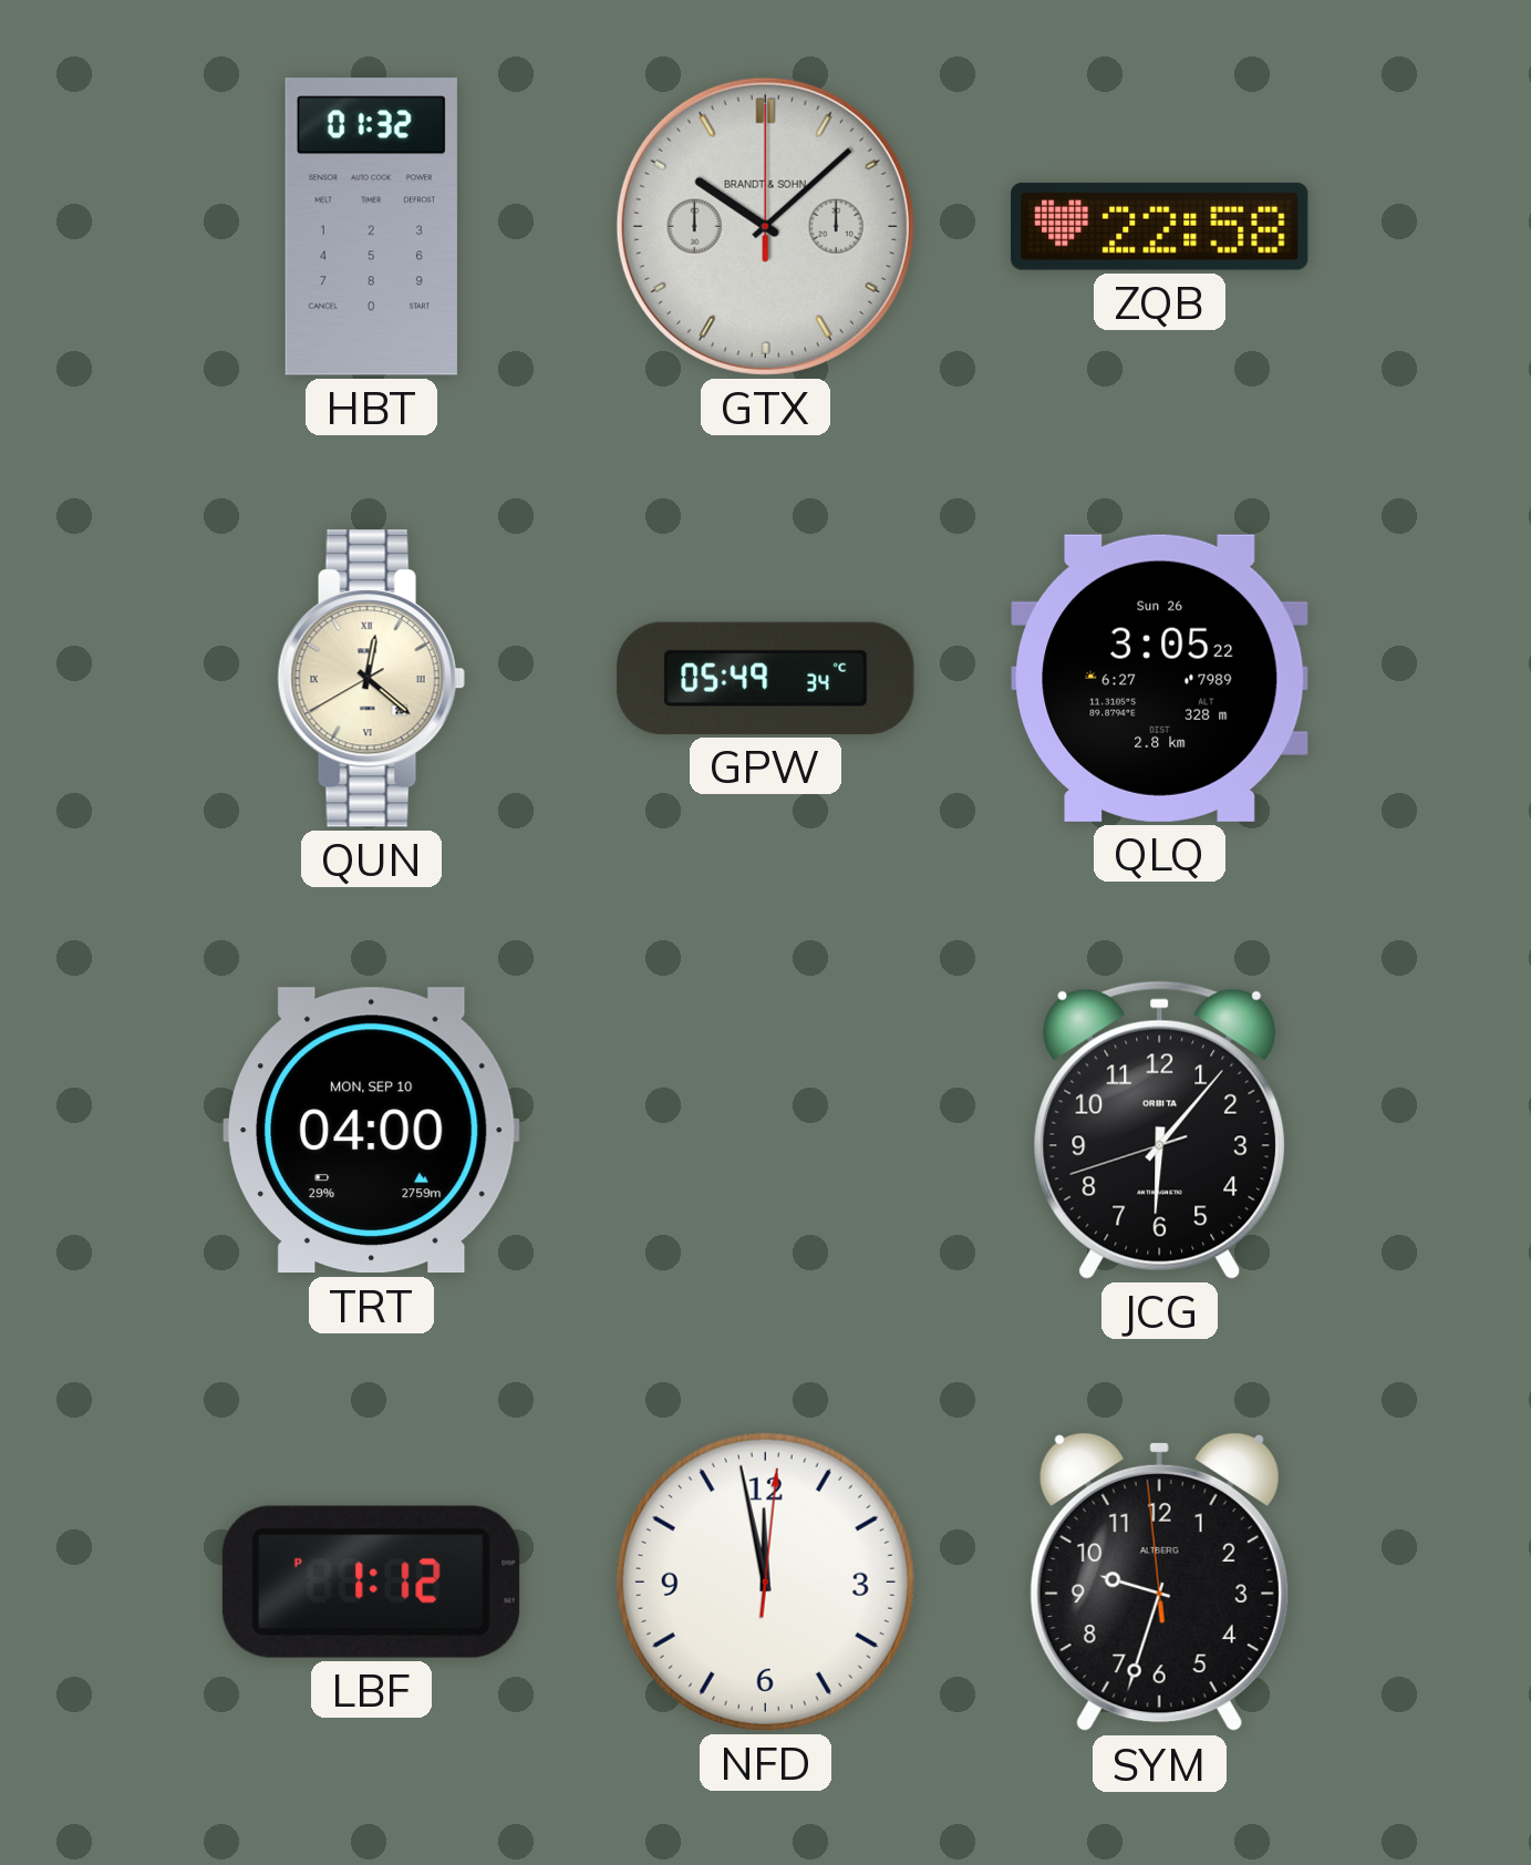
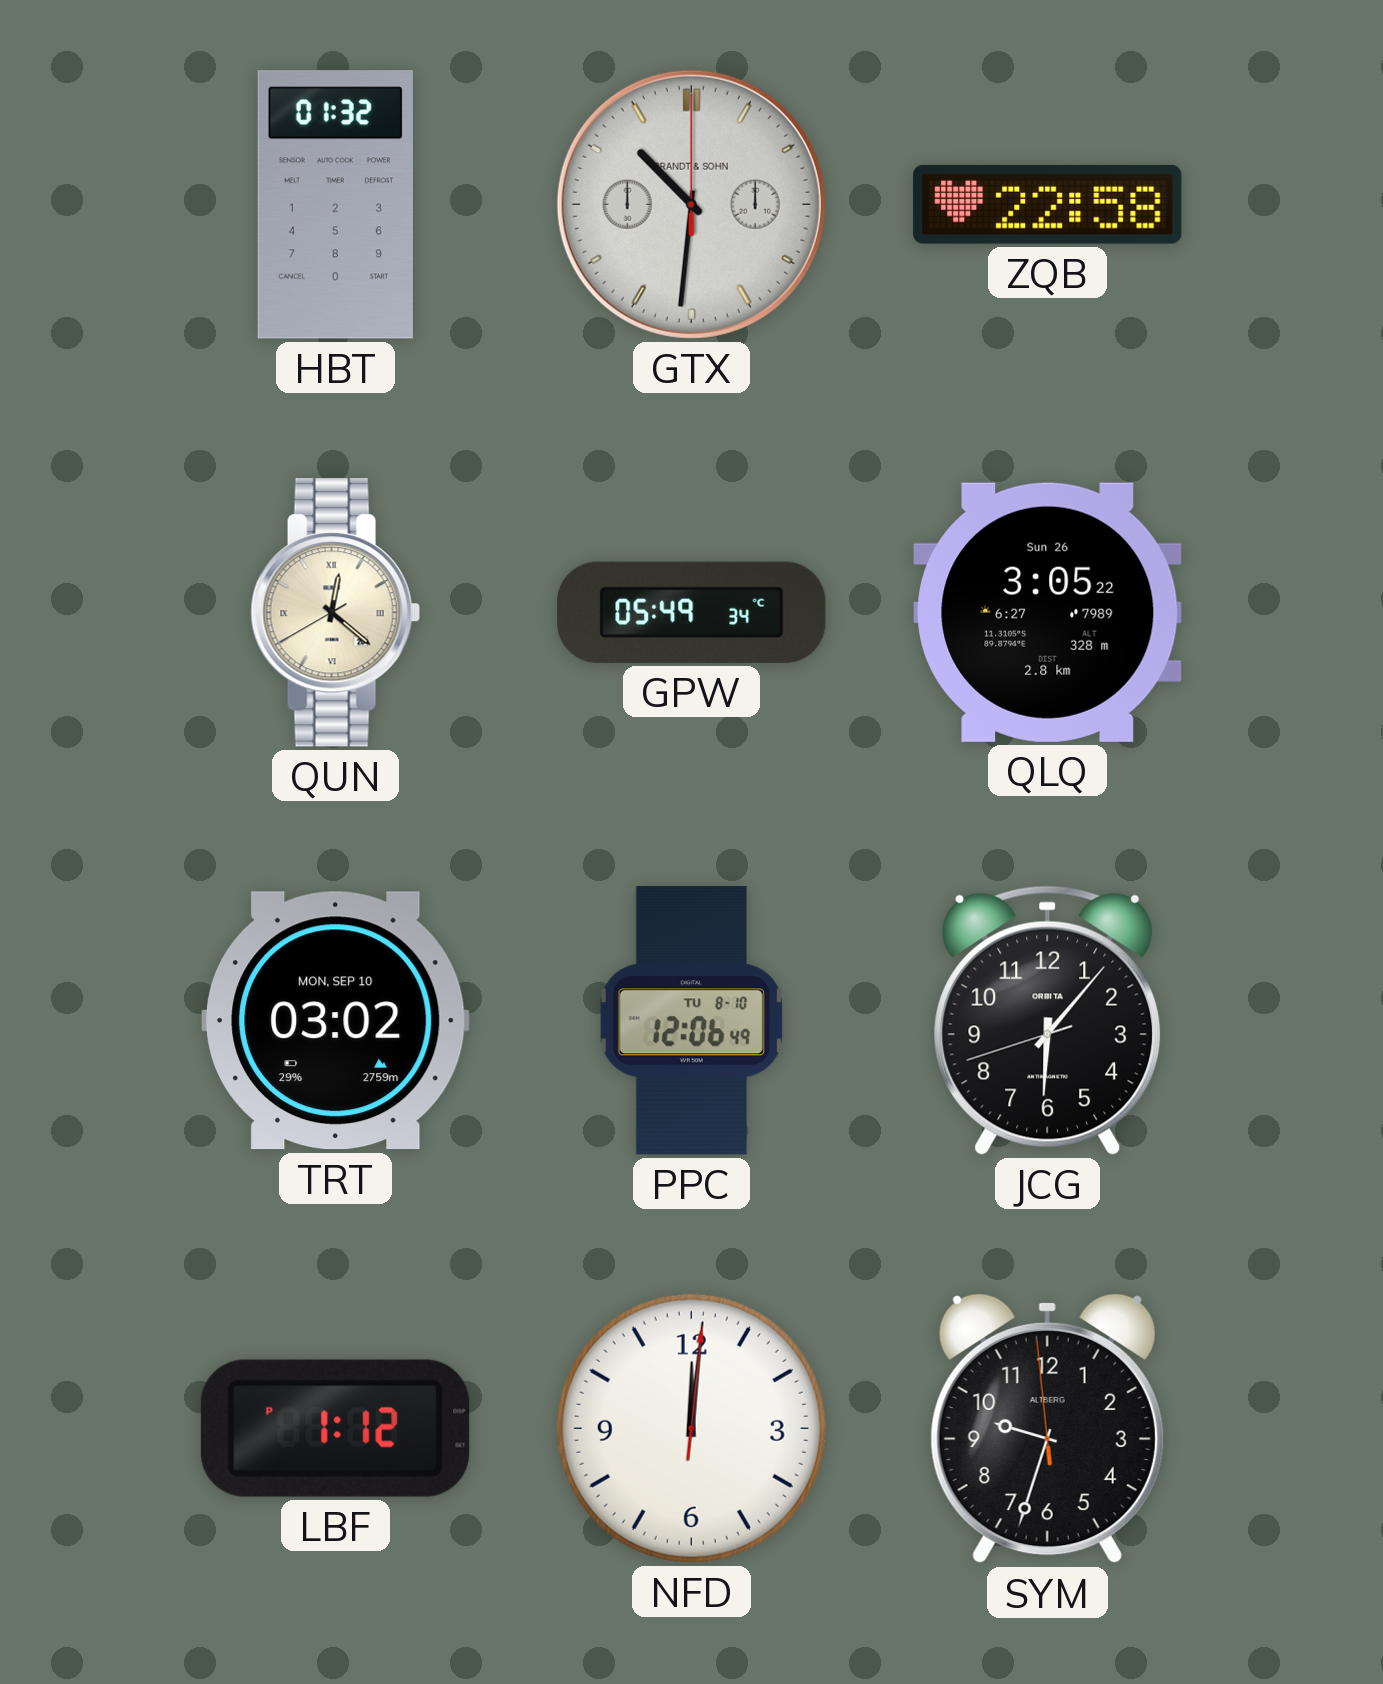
GTX: 10:08 -> 10:31
TRT: 04:00 -> 03:02
PPC: none -> 12:06
NFD: 11:58 -> 12:01
